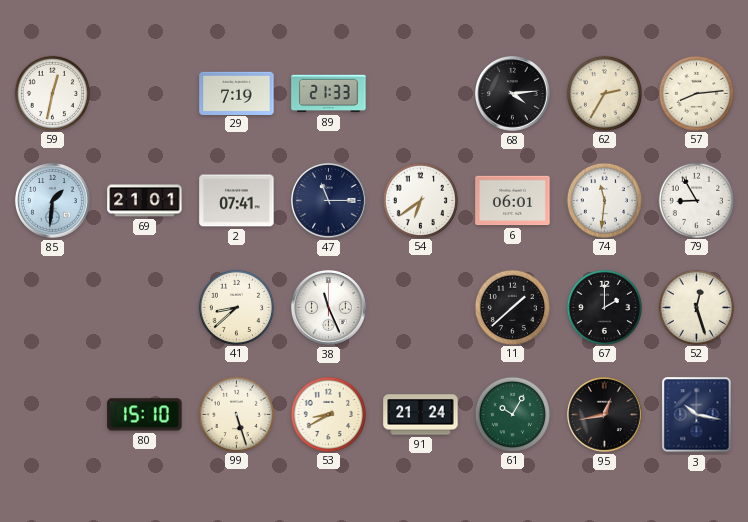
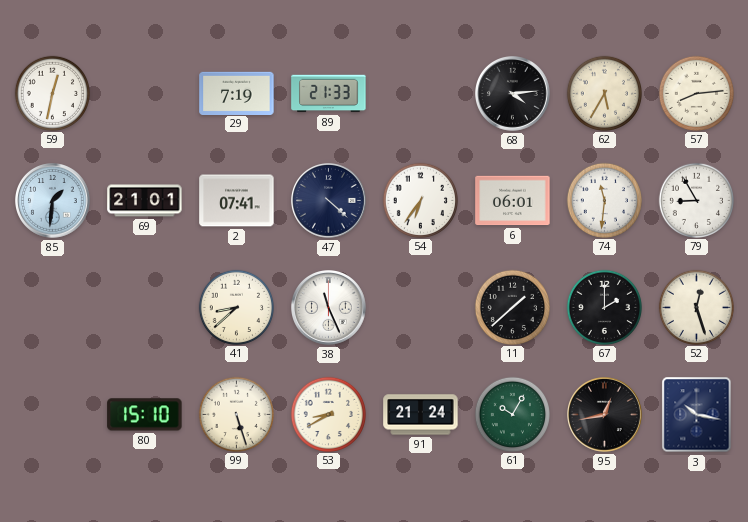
62: 2:35 -> 5:35
47: 11:15 -> 4:22
54: 6:39 -> 6:36
